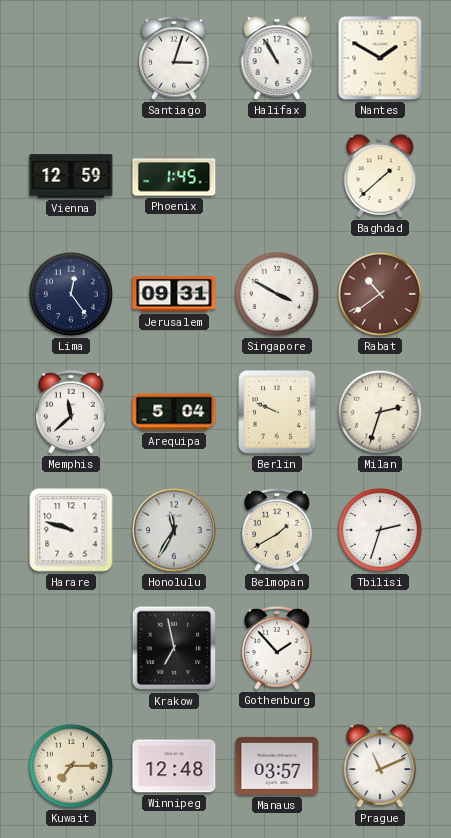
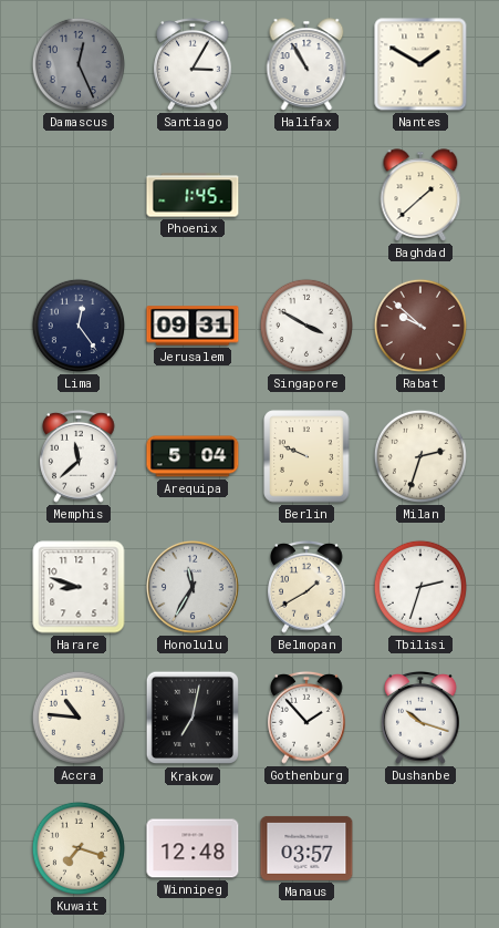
Damascus: none -> 12:26
Santiago: 3:03 -> 3:05
Vienna: 12:59 -> none
Rabat: 10:39 -> 9:52
Harare: 9:48 -> 8:48
Accra: none -> 10:46
Krakow: 6:58 -> 7:02
Dushanbe: none -> 10:18
Kuwait: 7:15 -> 7:18
Prague: 11:11 -> none
